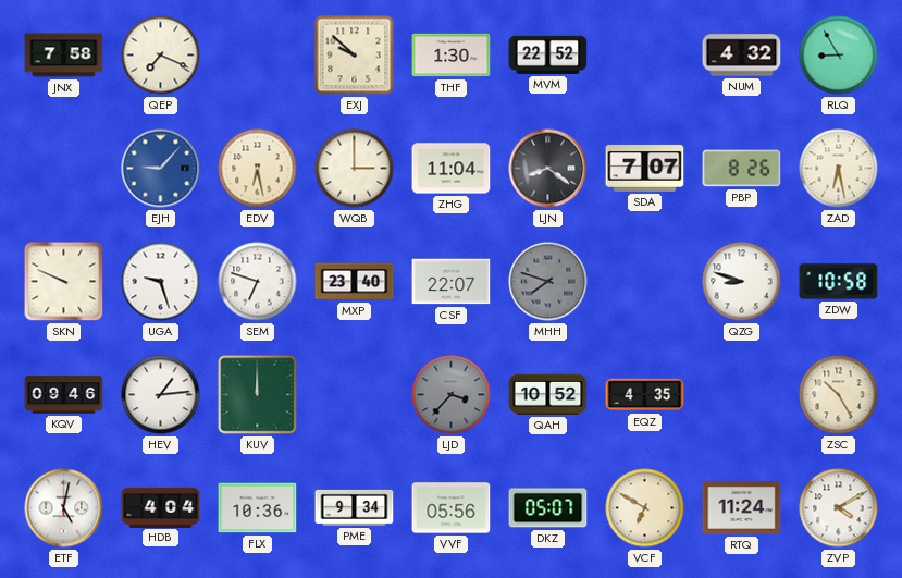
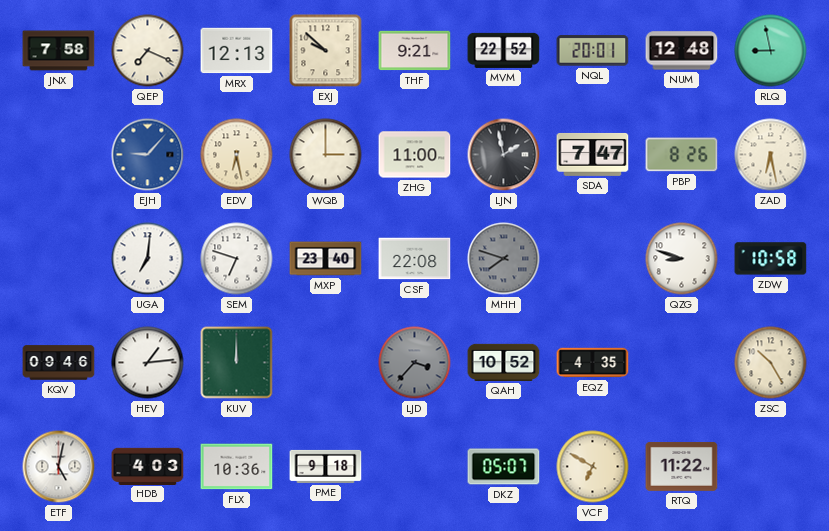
MRX: none -> 12:13
THF: 1:30 -> 9:21
NQL: none -> 20:01
NUM: 4:32 -> 12:48
RLQ: 8:55 -> 8:58
ZHG: 11:04 -> 11:00
LJN: 8:21 -> 1:58
SDA: 7:07 -> 7:47
SKN: 9:49 -> none
UGA: 9:27 -> 7:01
CSF: 22:07 -> 22:08
HDB: 4:04 -> 4:03
PME: 9:34 -> 9:18
VVF: 05:56 -> none
RTQ: 11:24 -> 11:22
ZVP: 4:10 -> none
